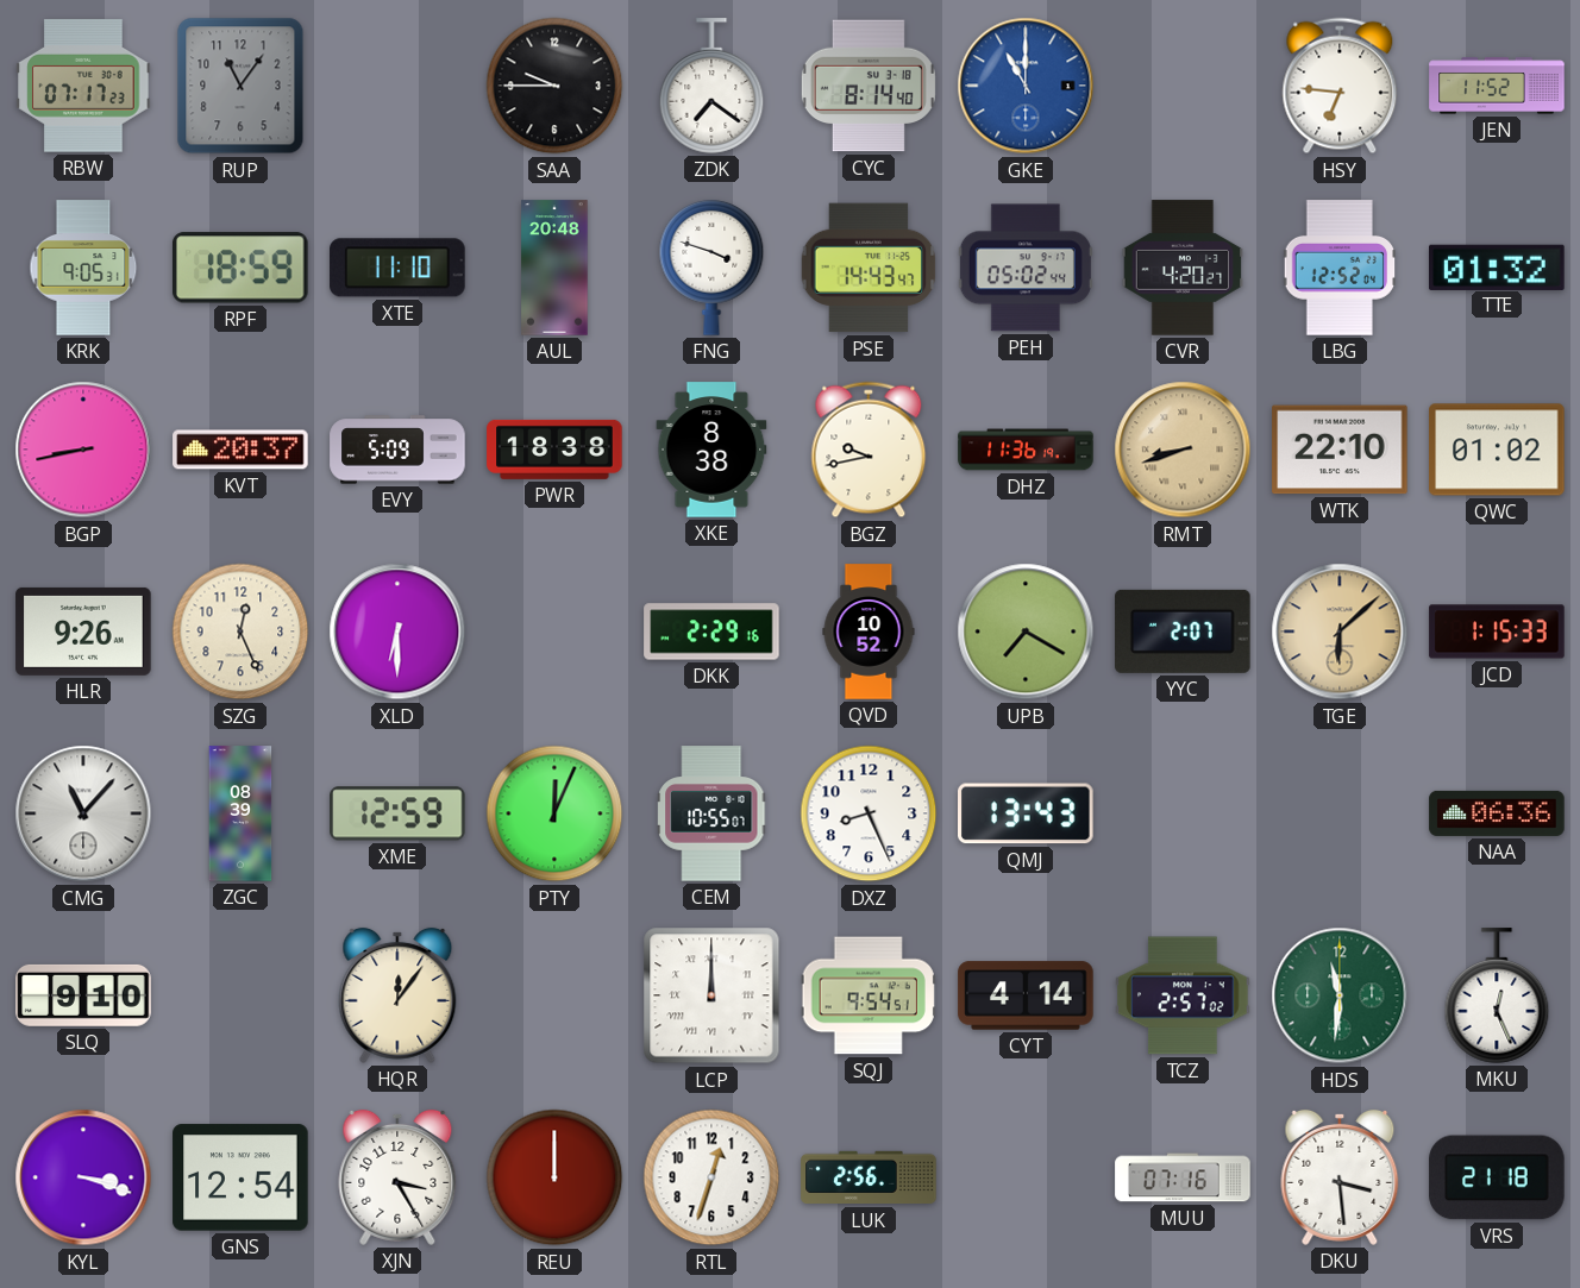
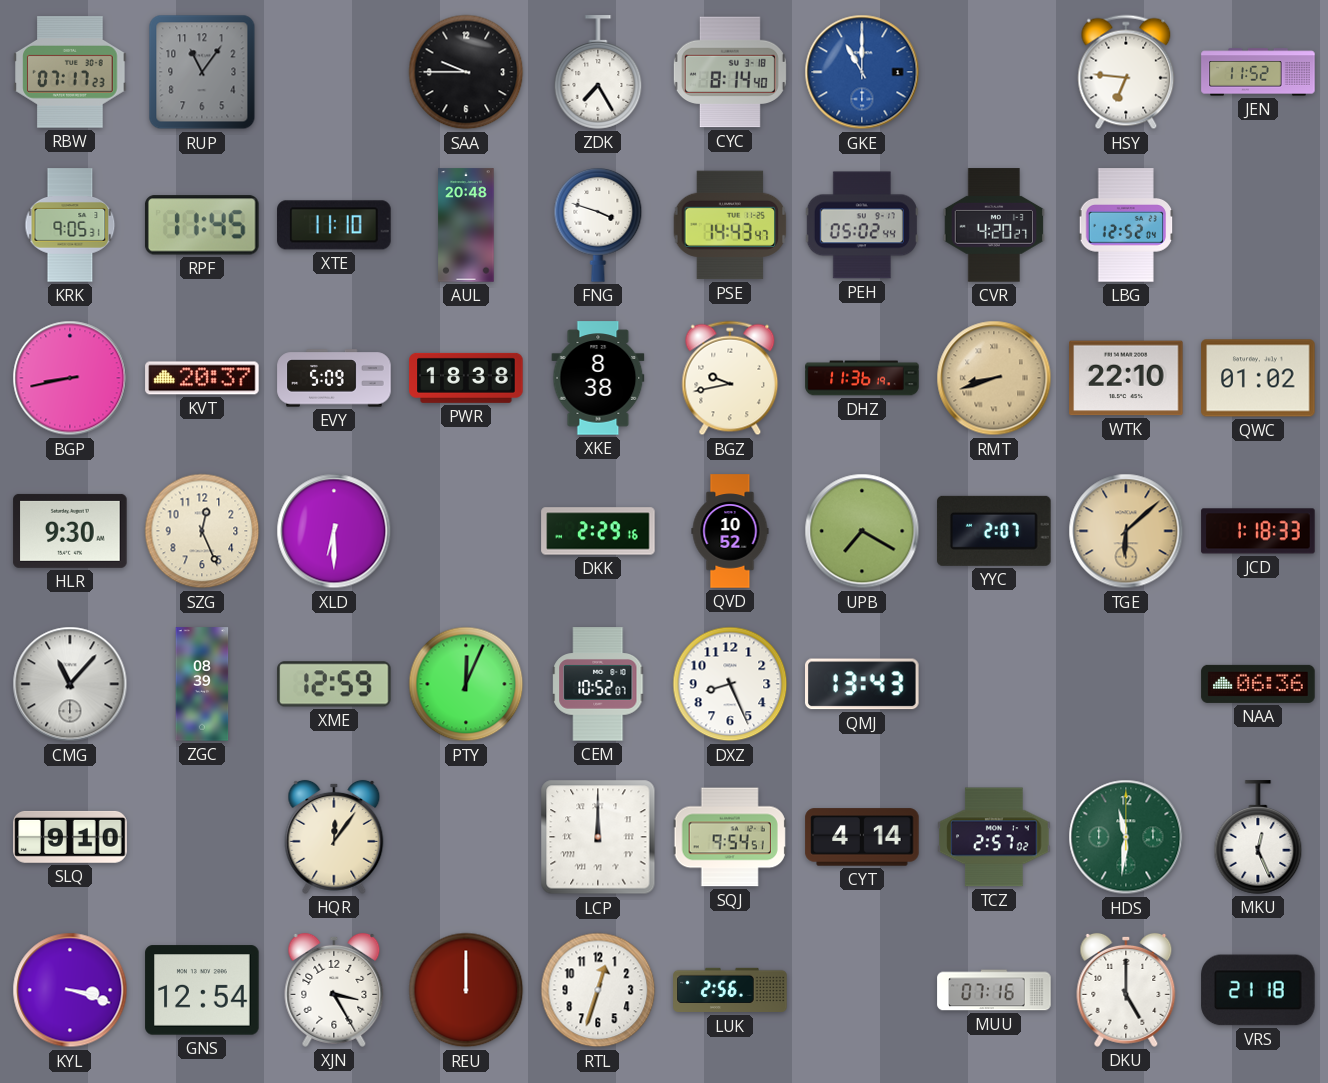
ZDK: 7:21 -> 7:25
RPF: 18:59 -> 11:45
TTE: 01:32 -> none
HLR: 9:26 -> 9:30
JCD: 1:15 -> 1:18
CEM: 10:55 -> 10:52
DKU: 3:29 -> 5:00
